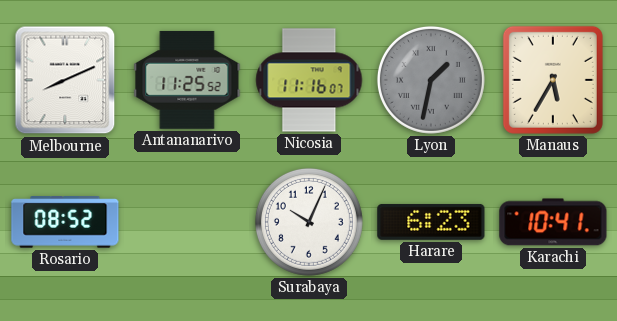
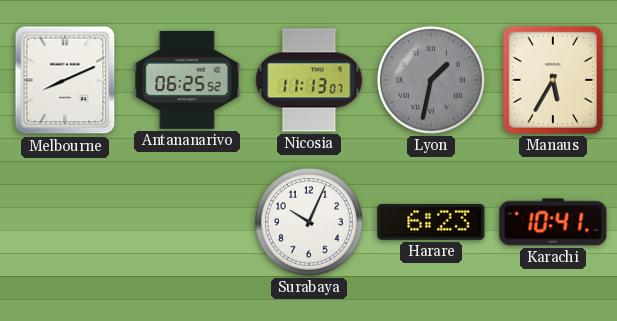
Antananarivo: 11:25 -> 06:25
Nicosia: 11:16 -> 11:13
Rosario: 08:52 -> none
